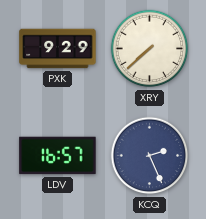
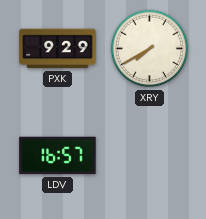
XRY: 7:38 -> 7:40
KCQ: 2:26 -> none
